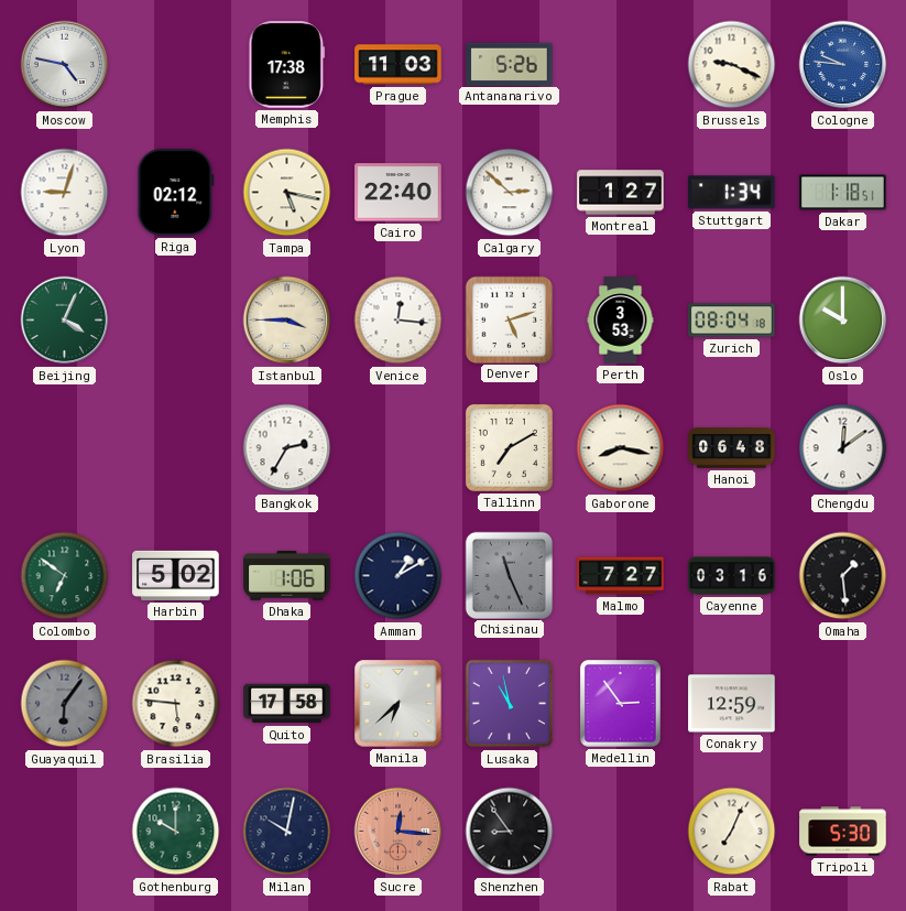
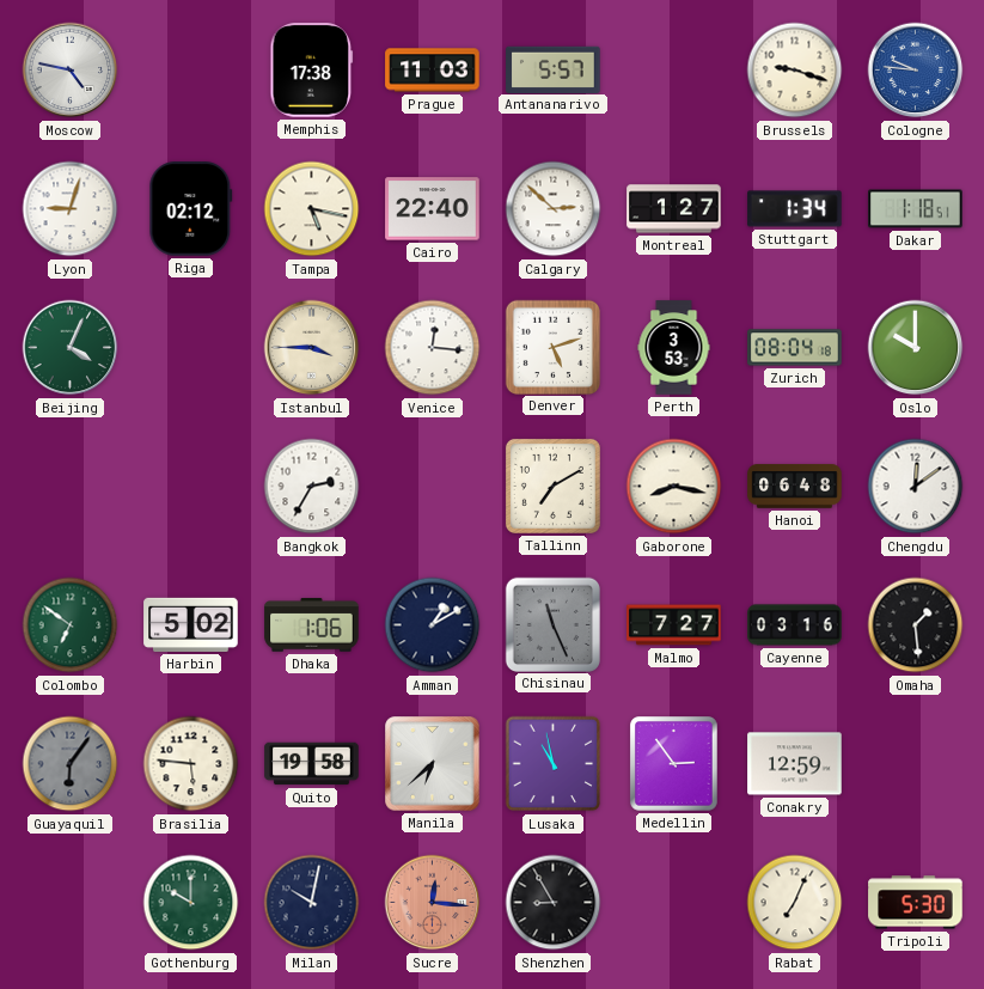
Antananarivo: 5:26 -> 5:57
Brussels: 9:19 -> 9:18
Quito: 17:58 -> 19:58
Shenzhen: 8:54 -> 8:55
